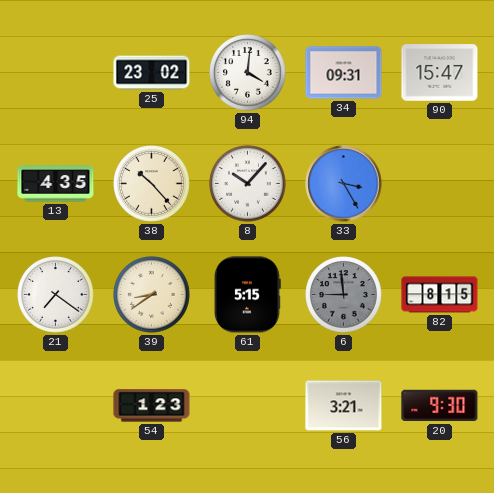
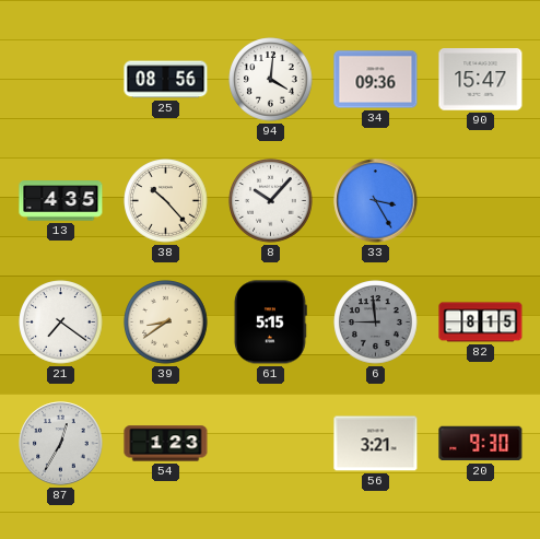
25: 23:02 -> 08:56
34: 09:31 -> 09:36
87: none -> 12:35
